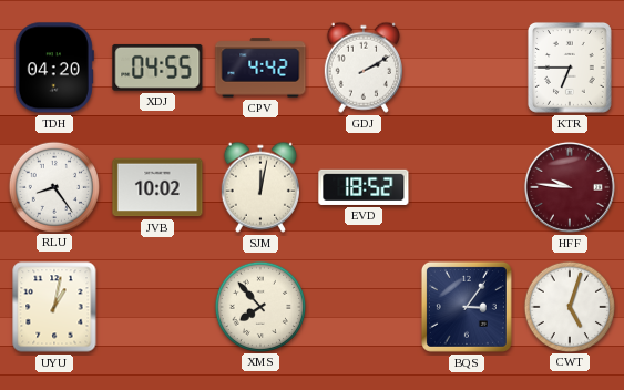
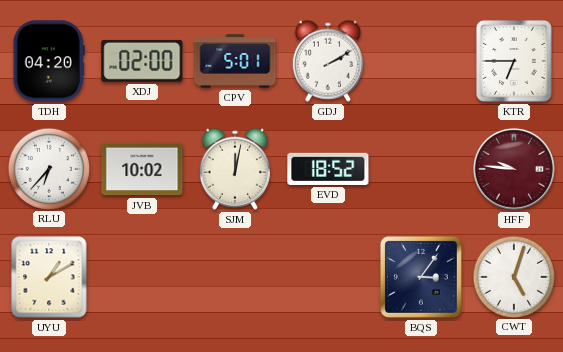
XDJ: 04:55 -> 02:00
CPV: 4:42 -> 5:01
RLU: 8:24 -> 6:37
UYU: 1:02 -> 1:10
XMS: 7:53 -> none
